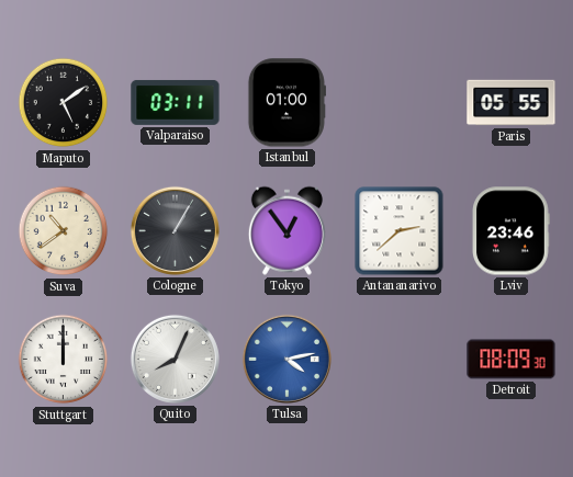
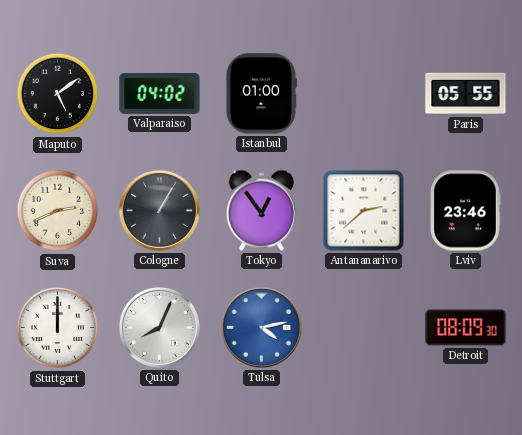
Valparaiso: 03:11 -> 04:02
Suva: 10:39 -> 2:41
